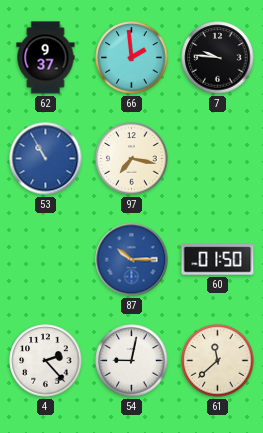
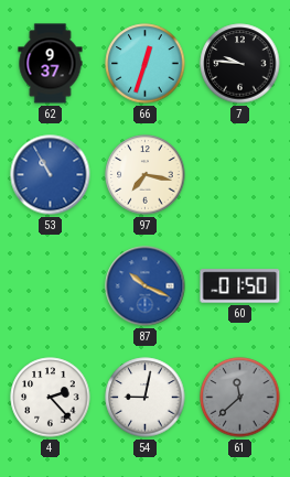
66: 1:59 -> 12:33
87: 10:15 -> 10:19
61 dial: cream -> grey
